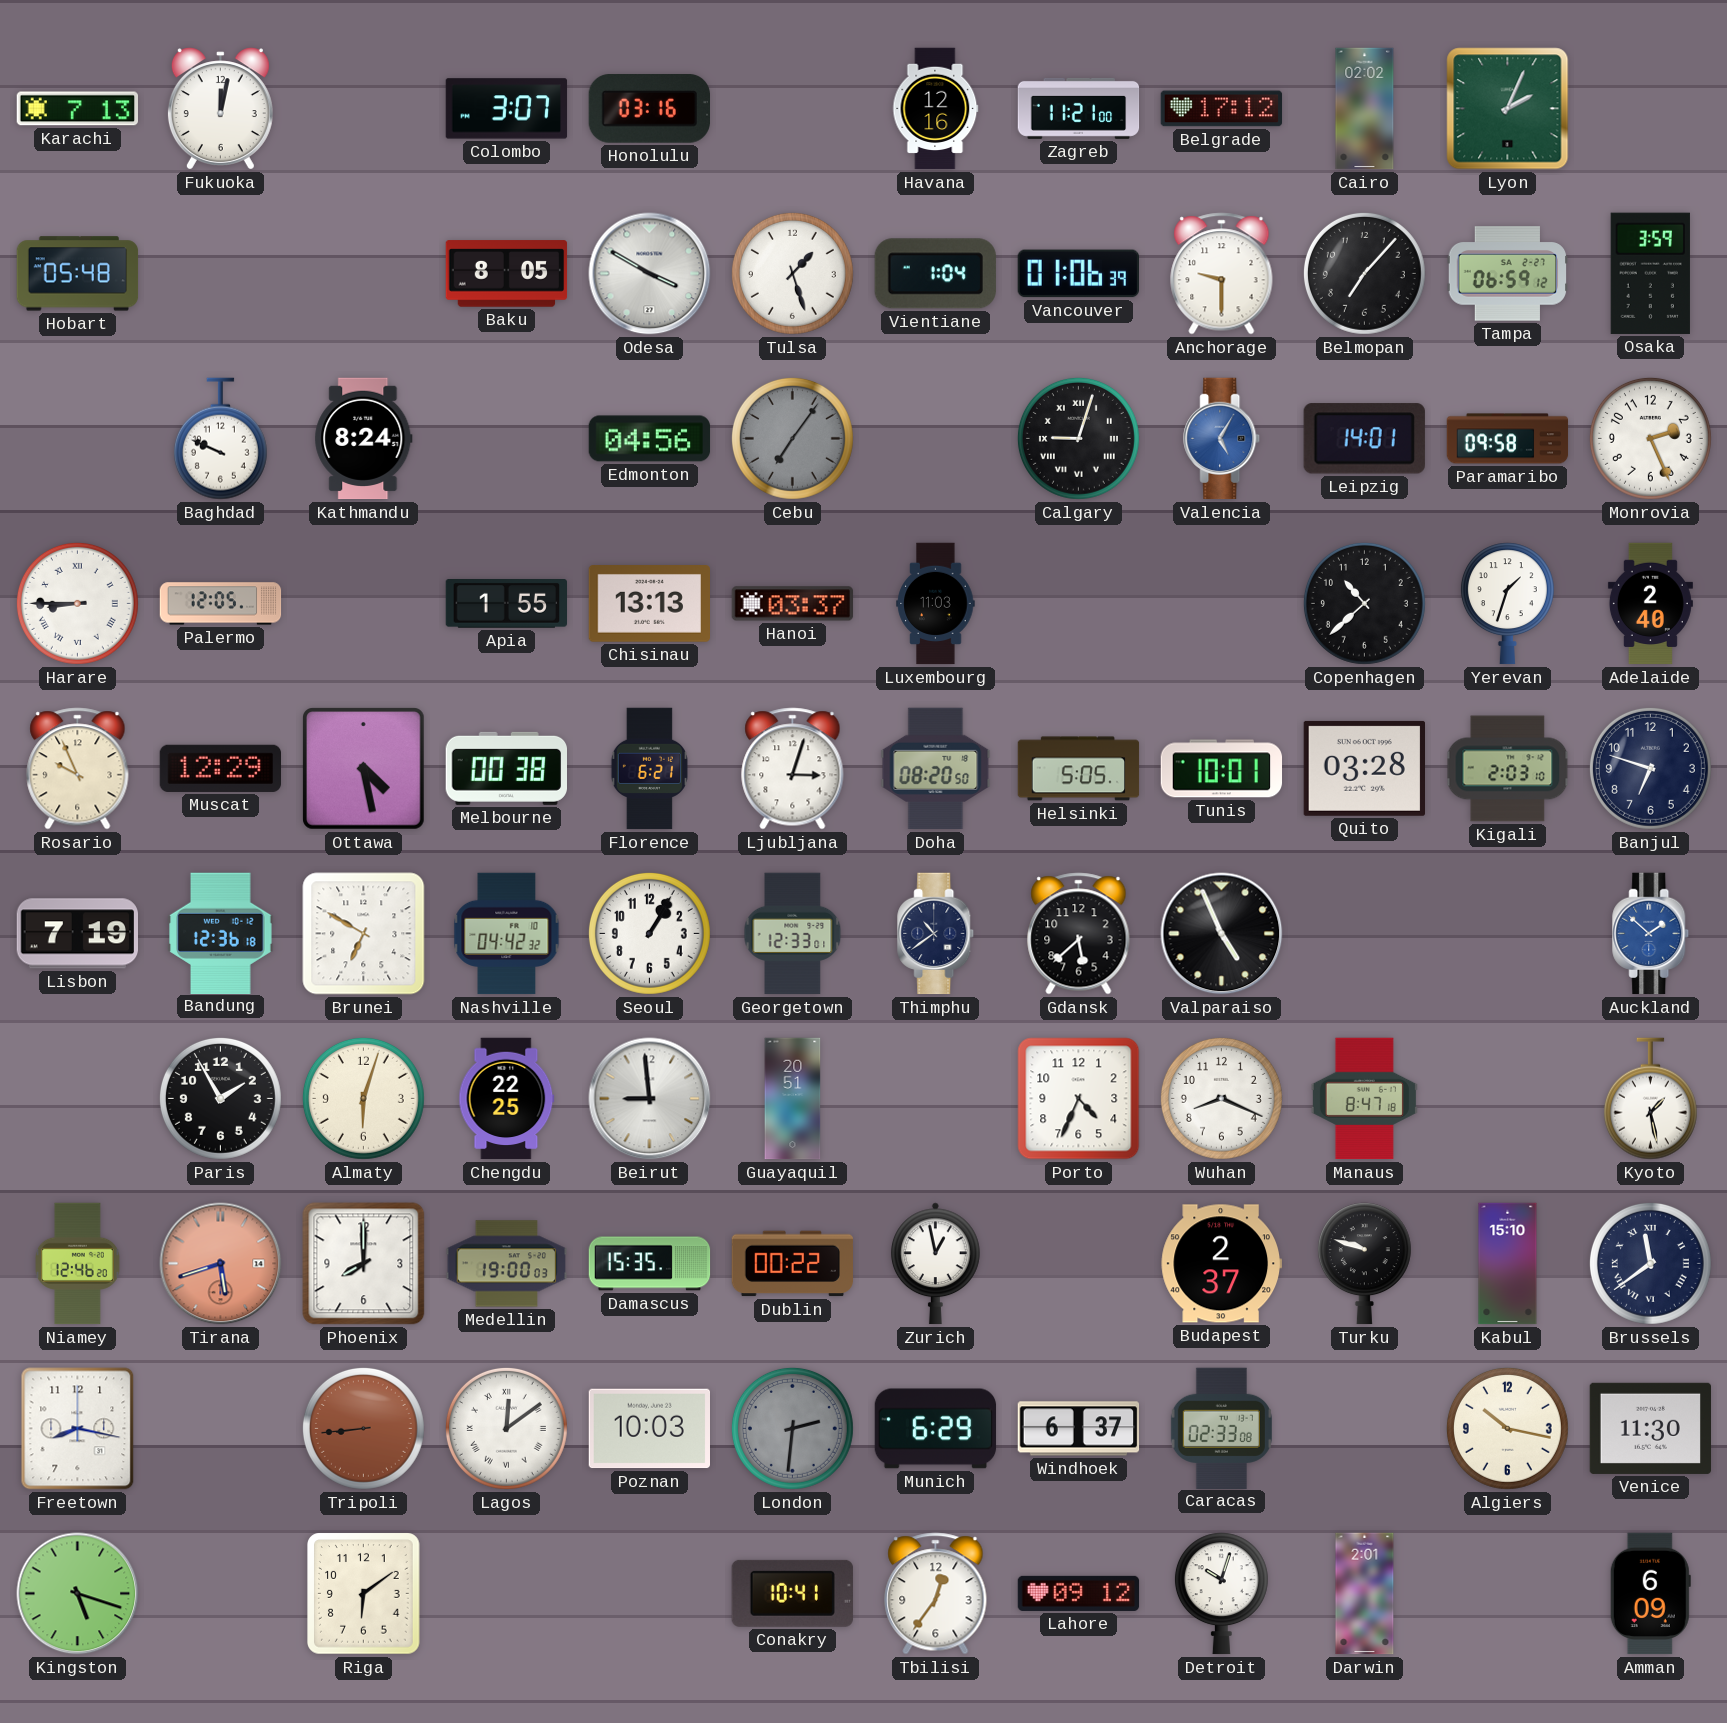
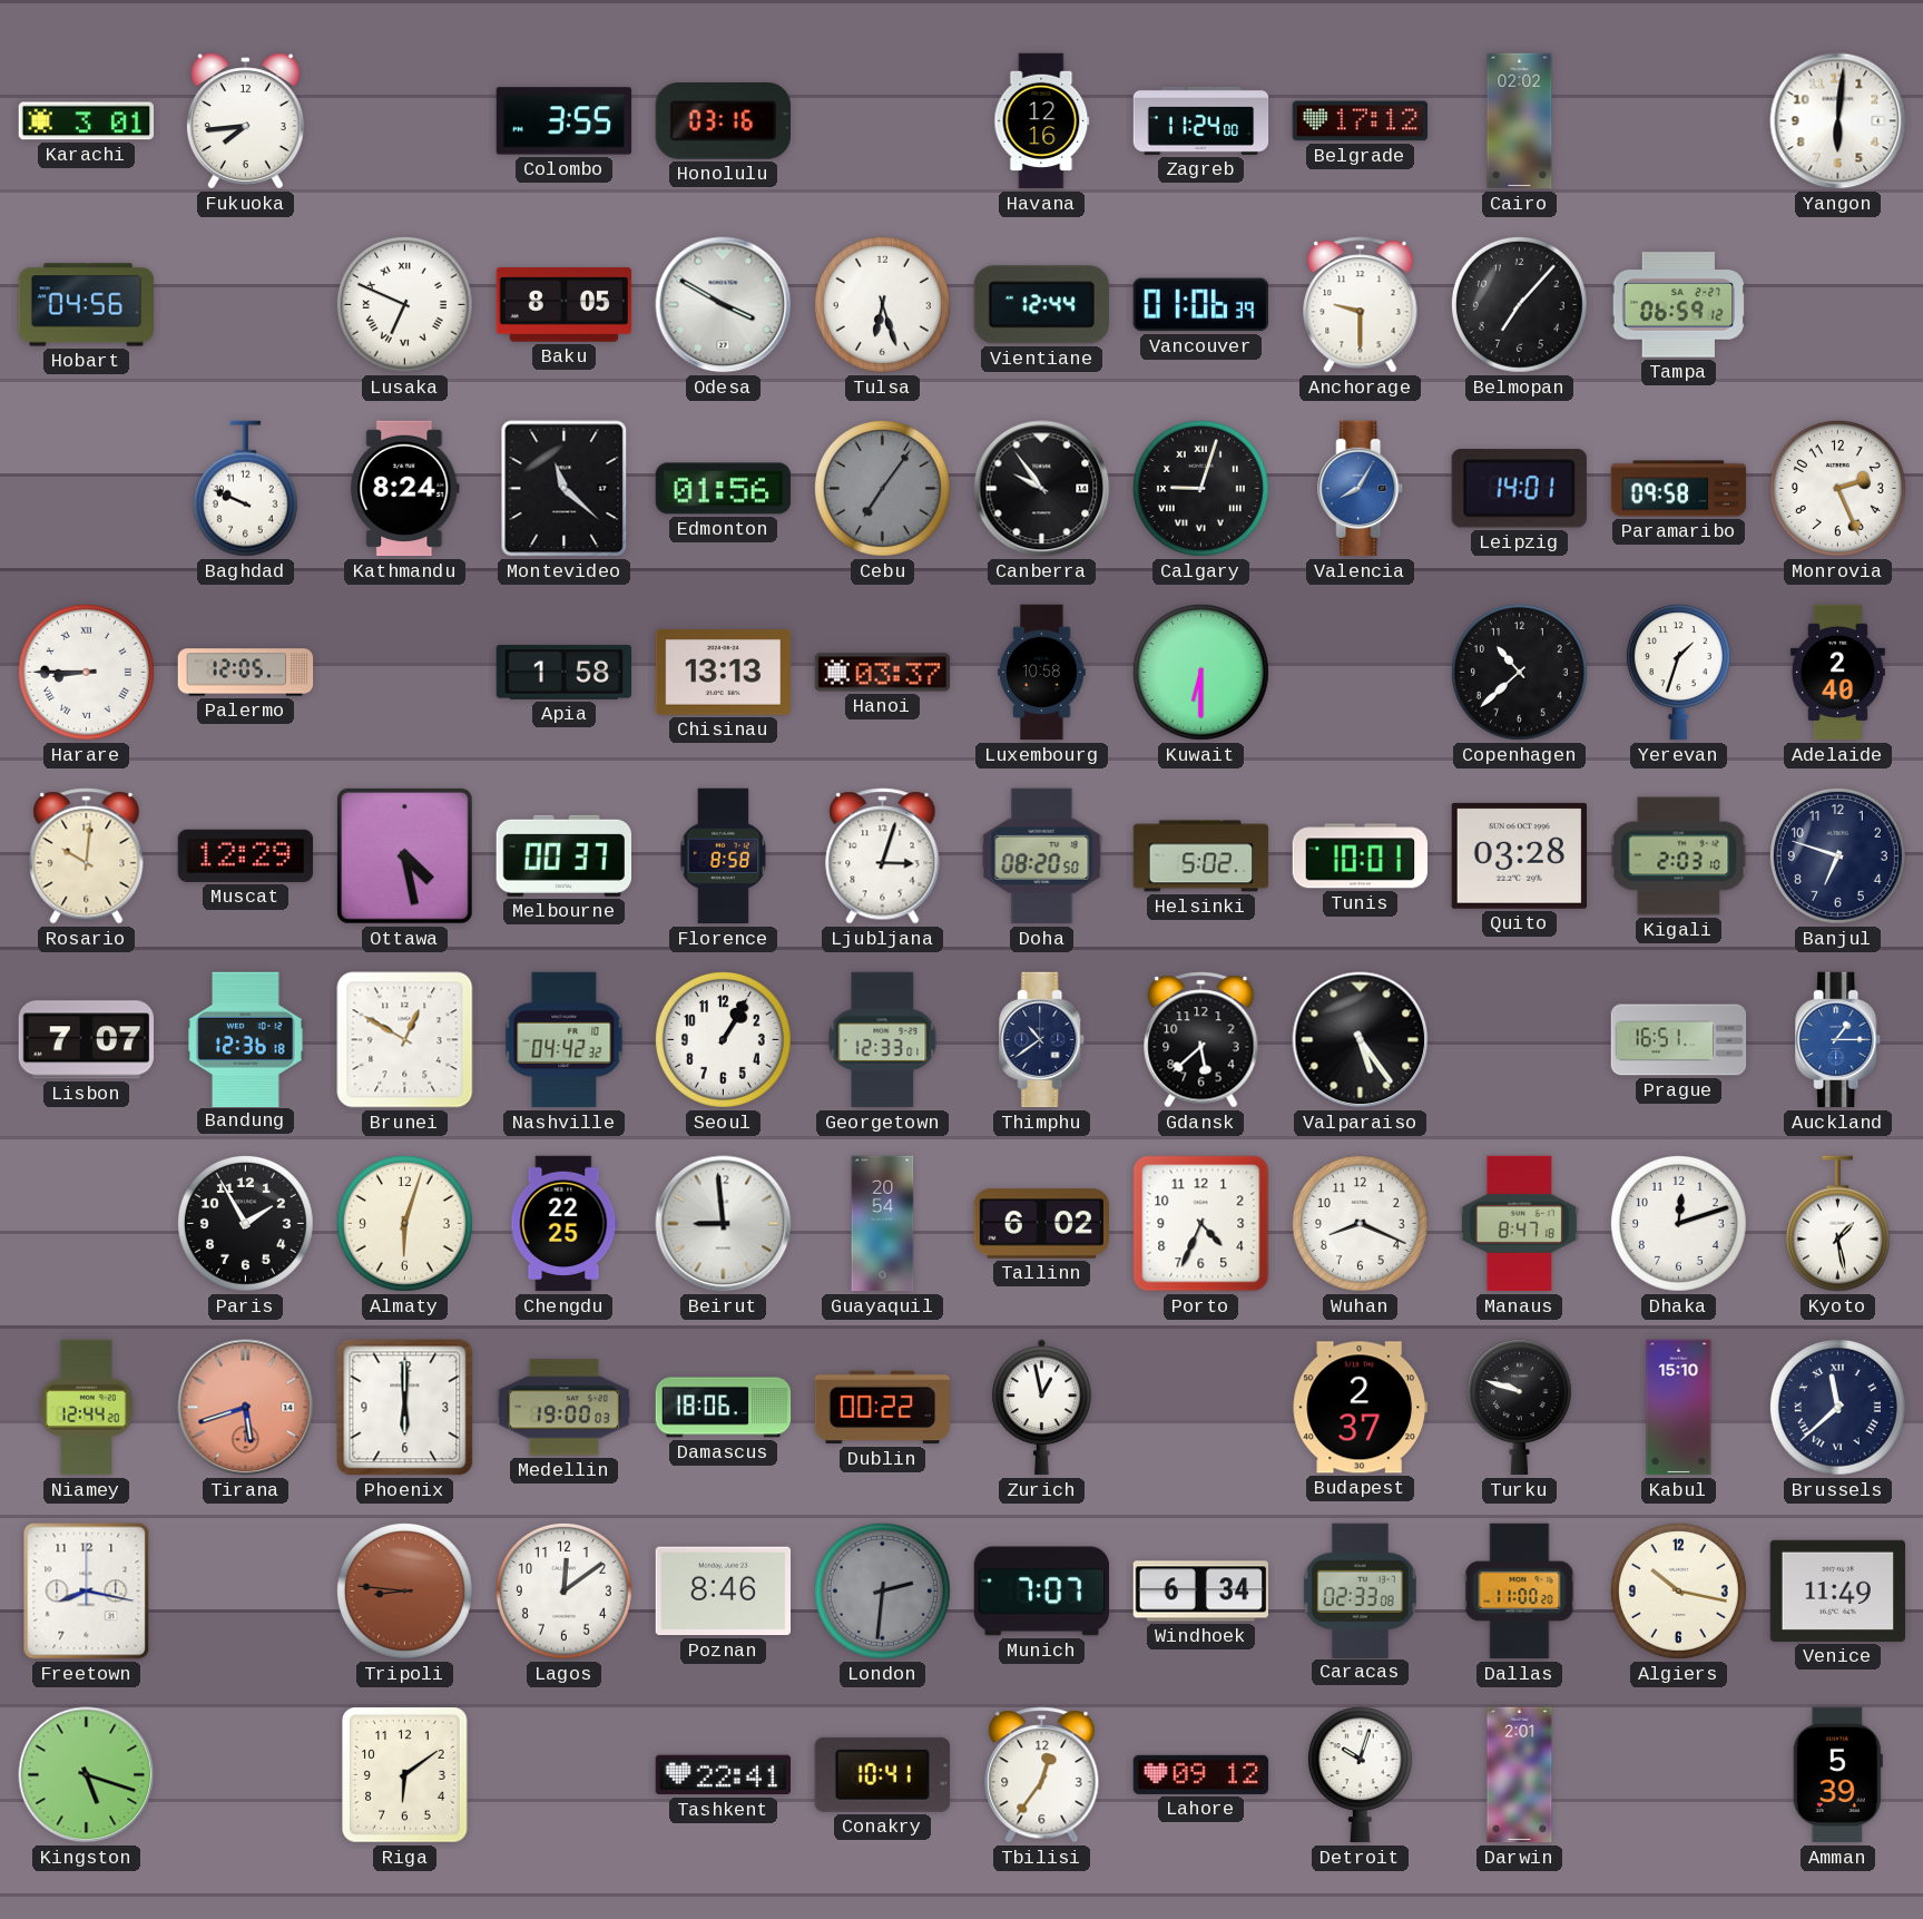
Karachi: 7:13 -> 3:01
Fukuoka: 12:02 -> 7:44
Colombo: 3:07 -> 3:55
Zagreb: 11:21 -> 11:24
Lyon: 2:04 -> none
Yangon: none -> 6:01
Hobart: 05:48 -> 04:56
Lusaka: none -> 6:49
Tulsa: 1:27 -> 6:27
Vientiane: 1:04 -> 12:44
Osaka: 3:59 -> none
Montevideo: none -> 11:22
Edmonton: 04:56 -> 01:56
Canberra: none -> 9:54
Valencia: 5:05 -> 8:05
Apia: 1:55 -> 1:58
Luxembourg: 11:03 -> 10:58
Kuwait: none -> 6:30
Rosario: 9:56 -> 10:01
Melbourne: 00:38 -> 00:37
Florence: 6:21 -> 8:58
Helsinki: 5:05 -> 5:02
Lisbon: 7:19 -> 7:07
Brunei: 6:50 -> 12:50
Valparaiso: 4:56 -> 5:24
Prague: none -> 16:51
Auckland: 1:52 -> 1:15
Guayaquil: 20:51 -> 20:54
Tallinn: none -> 6:02
Dhaka: none -> 12:12
Niamey: 12:46 -> 12:44
Phoenix: 8:00 -> 6:00
Damascus: 15:35 -> 18:06
Brussels: 11:39 -> 11:38
Tripoli: 8:44 -> 8:46
Lagos numerals: Roman -> Arabic
Poznan: 10:03 -> 8:46
Munich: 6:29 -> 7:07
Windhoek: 6:37 -> 6:34
Dallas: none -> 11:00
Venice: 11:30 -> 11:49
Tashkent: none -> 22:41
Amman: 6:09 -> 5:39
